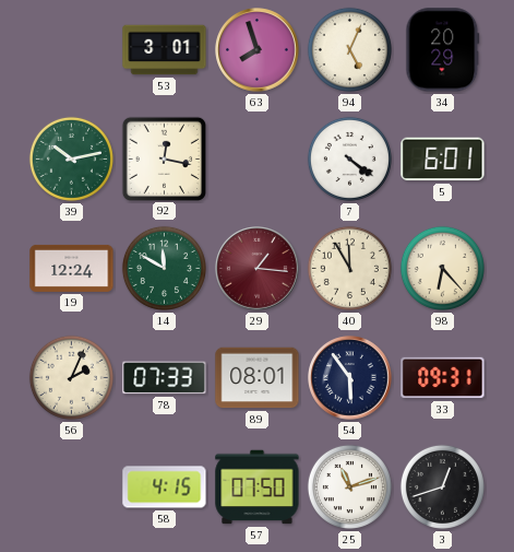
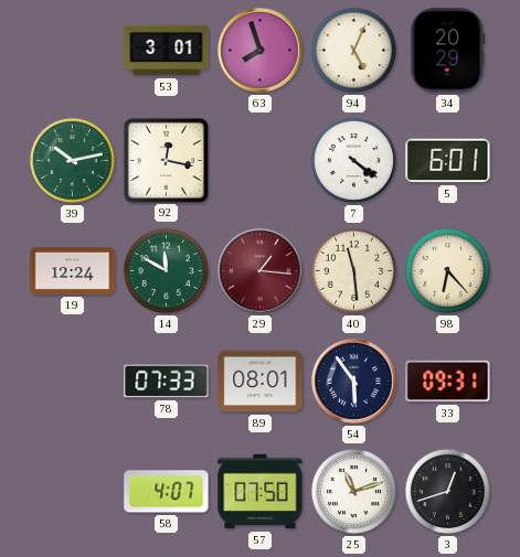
40: 11:55 -> 11:29
56: 2:04 -> none
58: 4:15 -> 4:07
